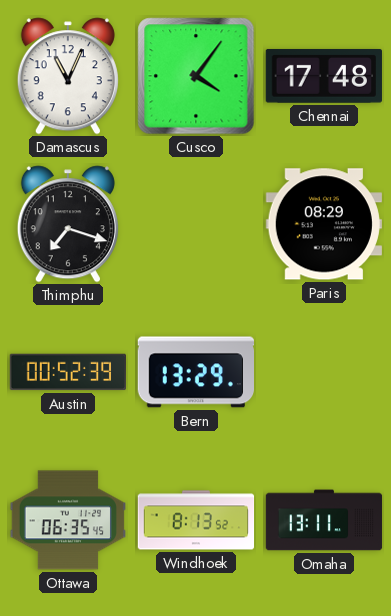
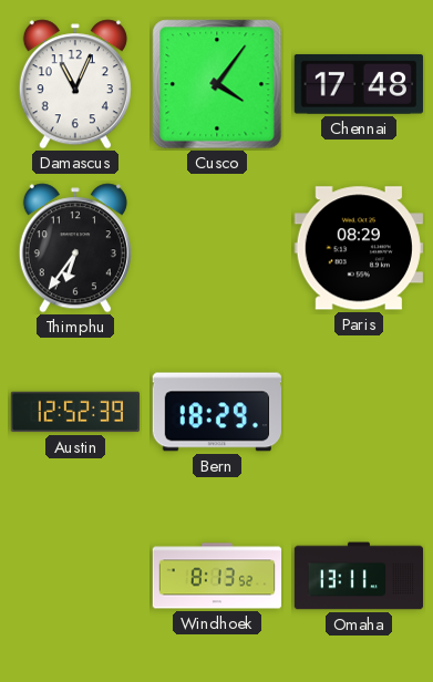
Thimphu: 7:18 -> 6:36
Austin: 00:52 -> 12:52
Bern: 13:29 -> 18:29
Ottawa: 06:35 -> none
